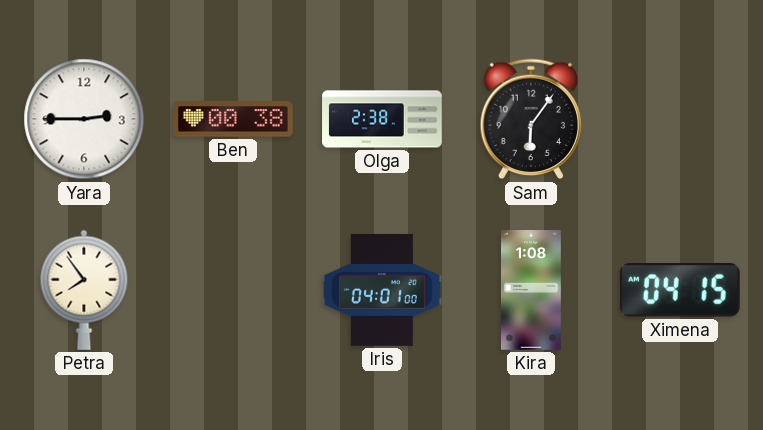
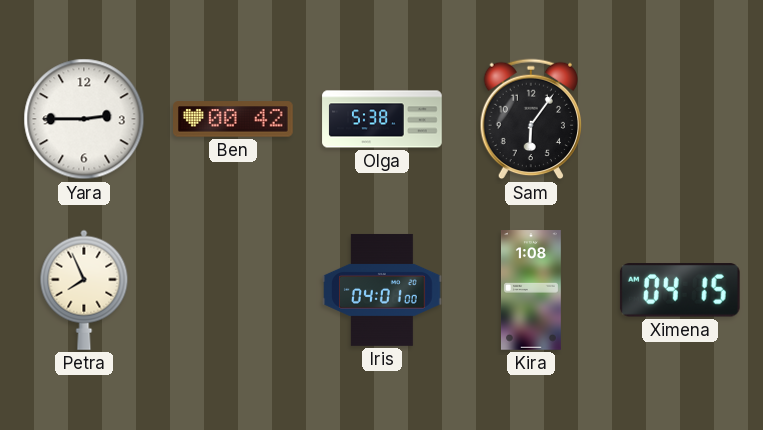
Ben: 00:38 -> 00:42
Olga: 2:38 -> 5:38
Petra: 7:54 -> 7:56
